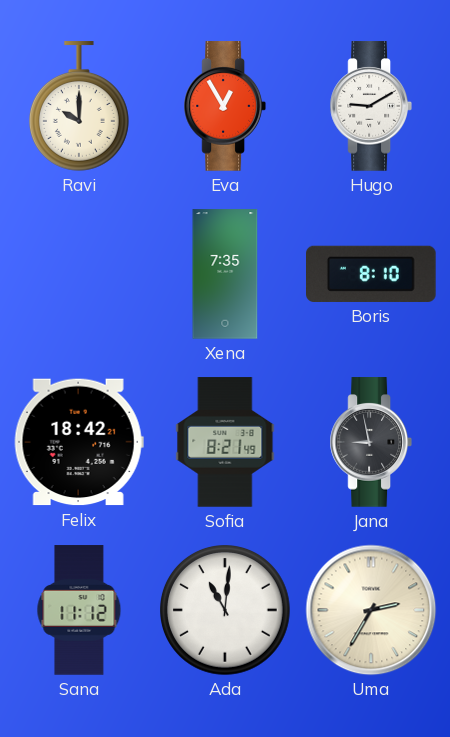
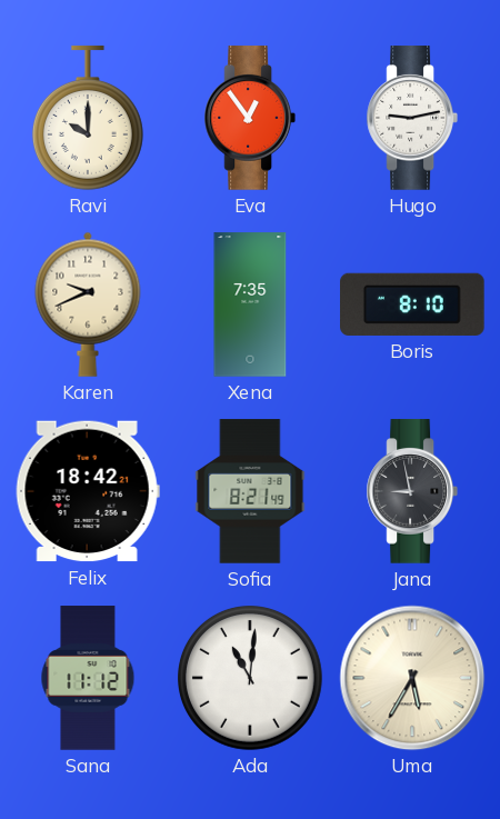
Eva: 12:55 -> 12:54
Hugo: 9:10 -> 9:13
Karen: none -> 9:41
Uma: 2:35 -> 5:35
